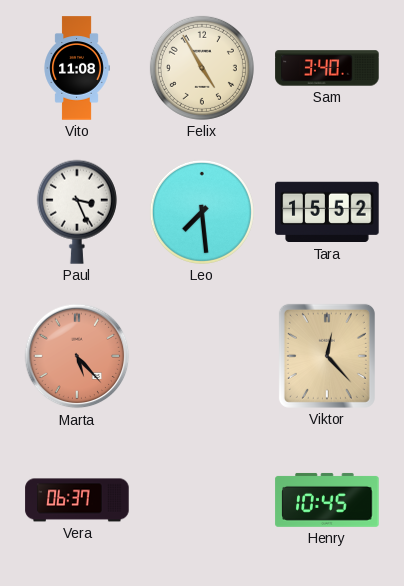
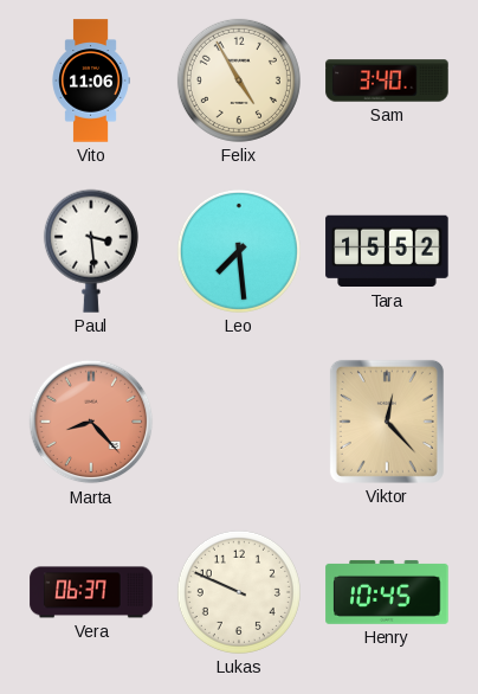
Vito: 11:08 -> 11:06
Paul: 3:26 -> 3:29
Marta: 5:23 -> 8:23
Lukas: none -> 9:49
